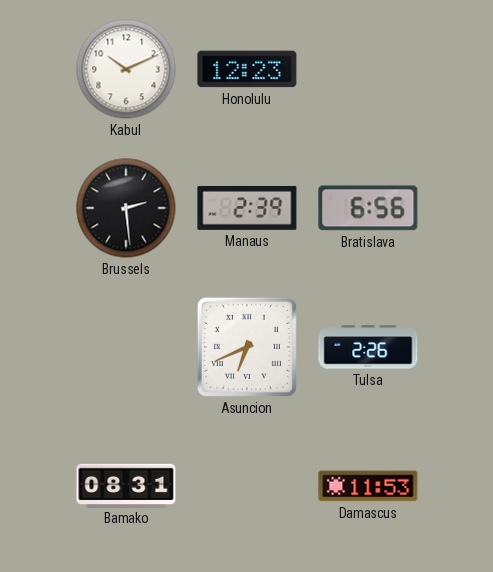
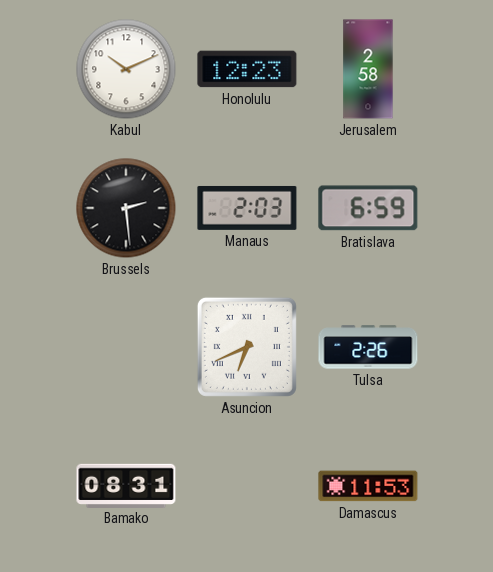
Jerusalem: none -> 2:58
Manaus: 2:39 -> 2:03
Bratislava: 6:56 -> 6:59
